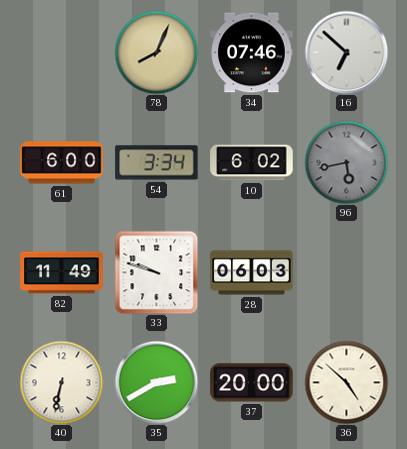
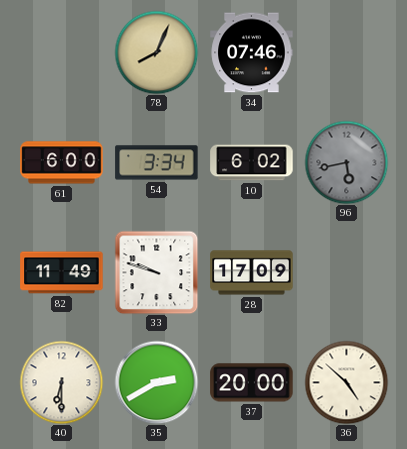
16: 6:52 -> none
28: 06:03 -> 17:09
40: 6:32 -> 6:30
